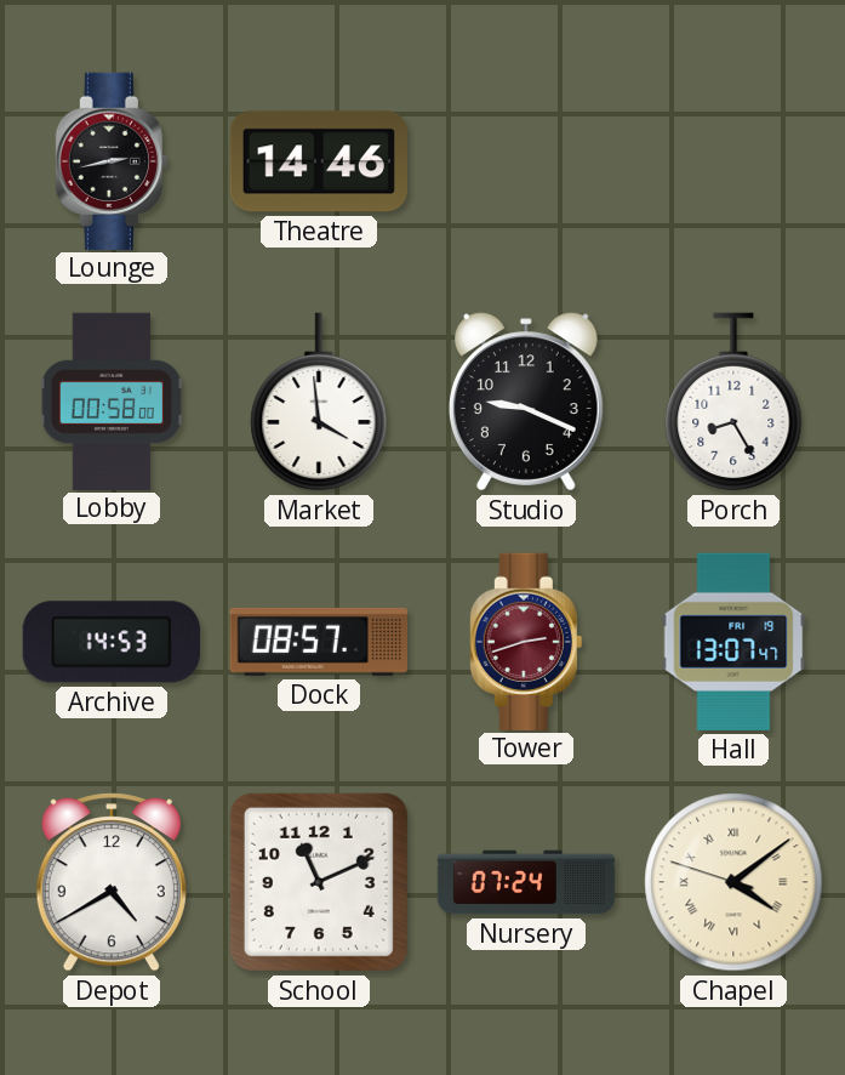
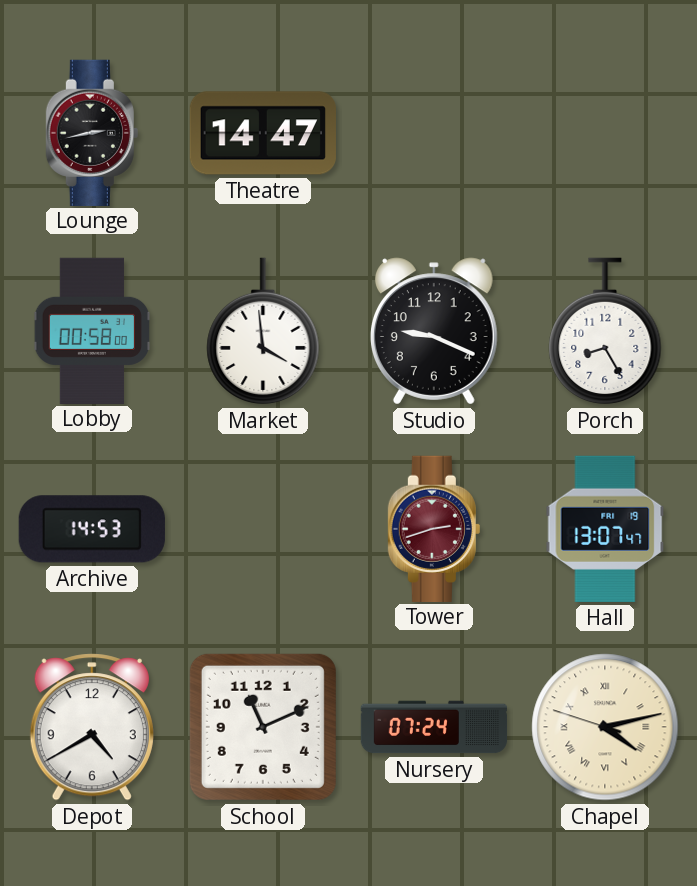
Theatre: 14:46 -> 14:47
Dock: 08:57 -> none
Chapel: 4:08 -> 4:12
